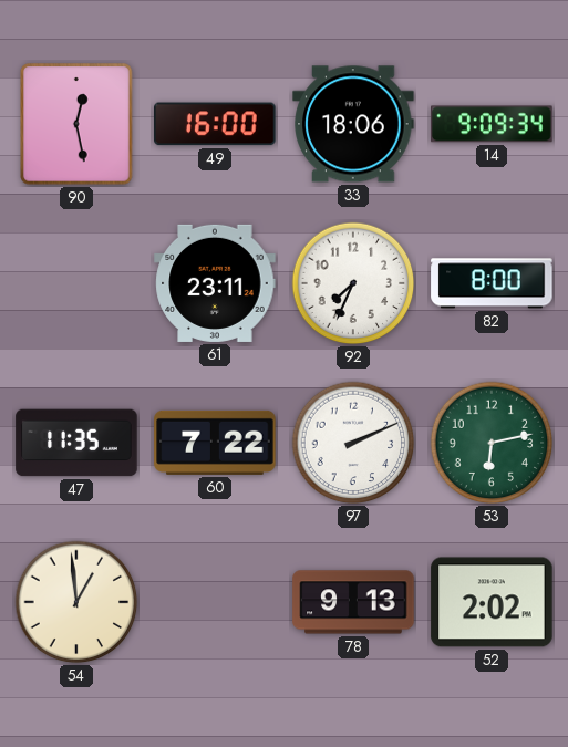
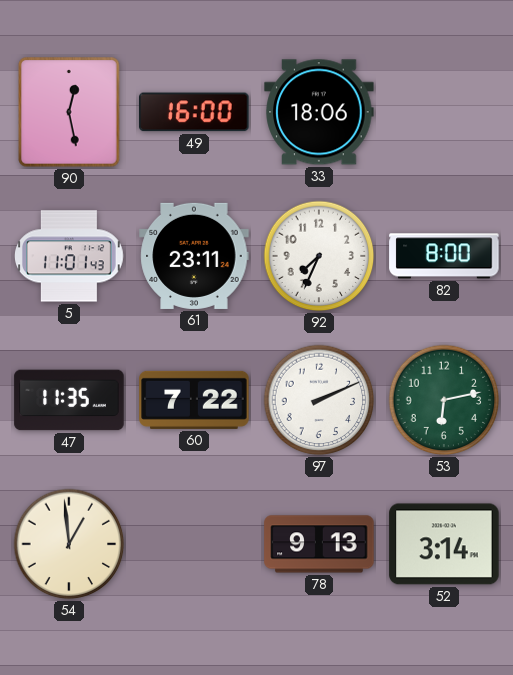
14: 9:09 -> none
5: none -> 11:01
52: 2:02 -> 3:14
